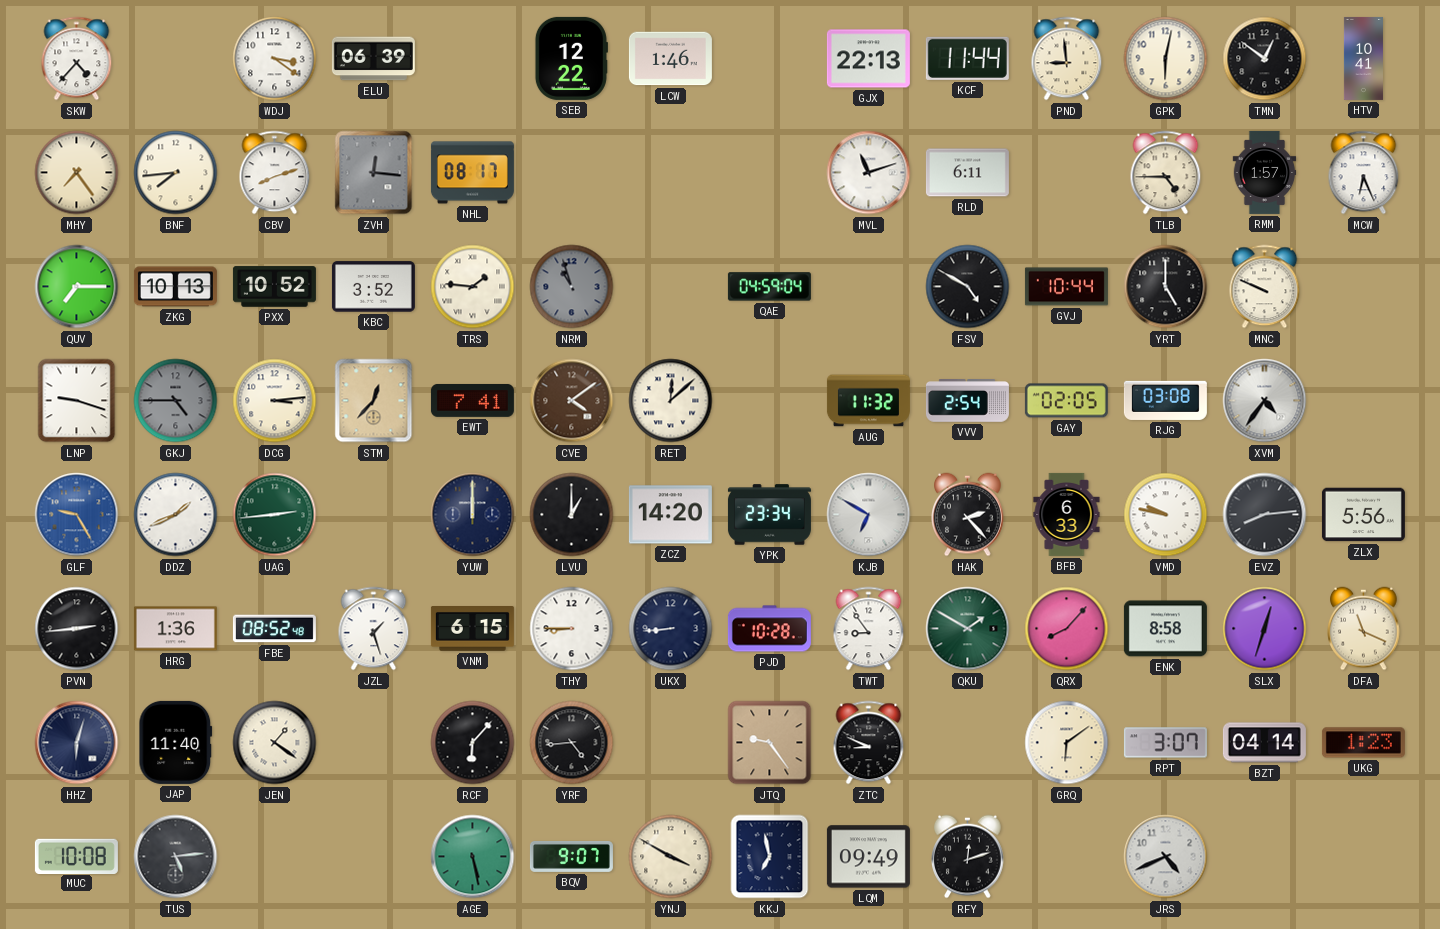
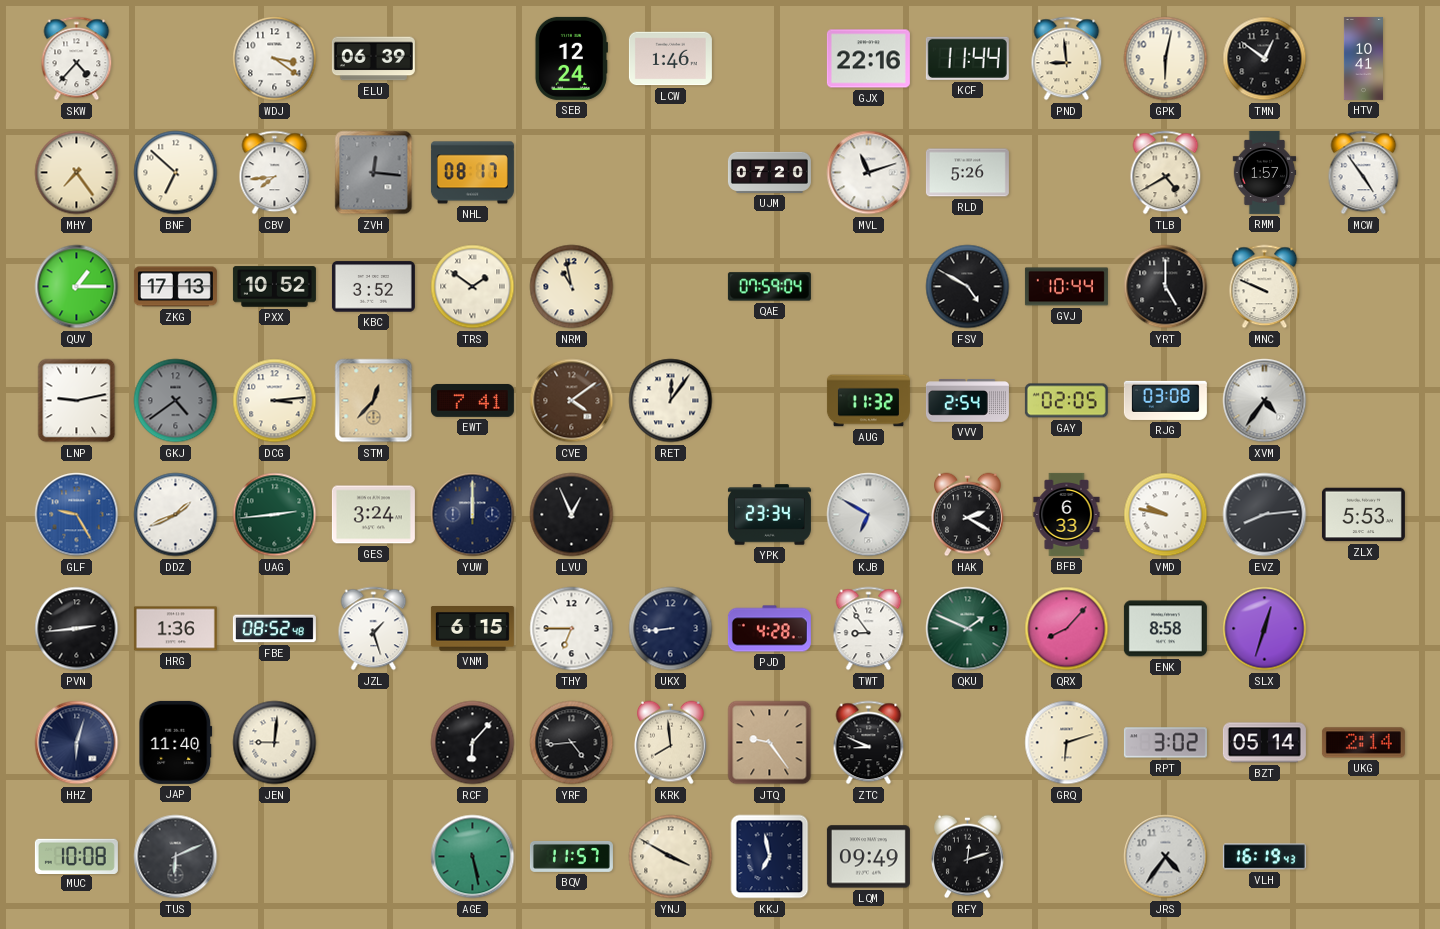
SEB: 12:22 -> 12:24
GJX: 22:13 -> 22:16
BNF: 7:44 -> 6:52
CBV: 8:12 -> 7:44
UJM: none -> 07:20
RLD: 6:11 -> 5:26
TLB: 4:45 -> 4:40
MCW: 6:26 -> 4:54
QUV: 7:15 -> 1:15
ZKG: 10:13 -> 17:13
TRS: 1:46 -> 1:51
NRM: 10:57 -> 10:58
NRM dial: grey -> cream
QAE: 04:59 -> 07:59
LNP: 9:18 -> 9:13
GKJ: 4:45 -> 4:39
RET: 12:08 -> 12:06
GES: none -> 3:24
LVU: 1:00 -> 12:56
ZCZ: 14:20 -> none
HAK: 2:23 -> 2:20
ZLX: 5:56 -> 5:53
THY: 8:45 -> 6:45
PJD: 10:28 -> 4:28
QKU: 1:50 -> 1:49
DFA: 11:19 -> none
JEN: 1:21 -> 9:01
KRK: none -> 7:59
GRQ: 6:09 -> 6:12
RPT: 3:07 -> 3:02
BZT: 04:14 -> 05:14
UKG: 1:23 -> 2:14
TUS: 5:14 -> 6:11
BQV: 9:07 -> 11:57
JRS: 4:41 -> 4:36
VLH: none -> 16:19
